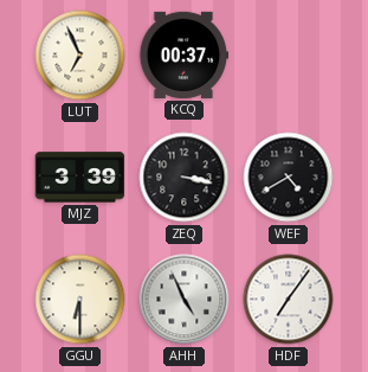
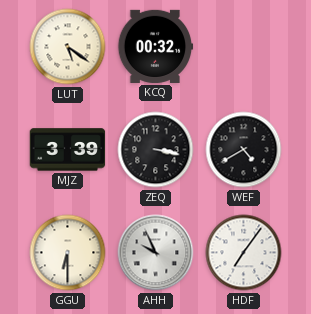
LUT: 6:56 -> 5:21
KCQ: 00:37 -> 00:32
AHH: 4:56 -> 9:56
